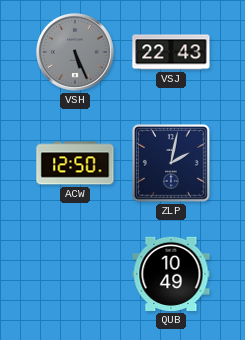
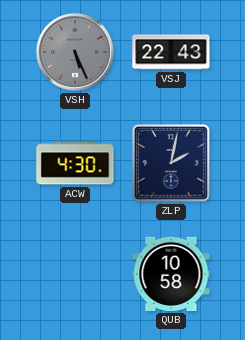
ACW: 12:50 -> 4:30
QUB: 10:49 -> 10:58
